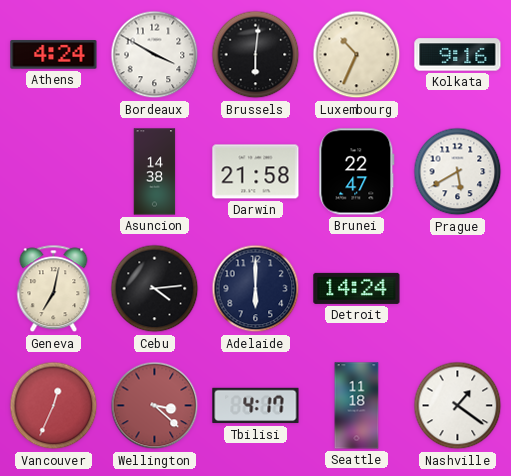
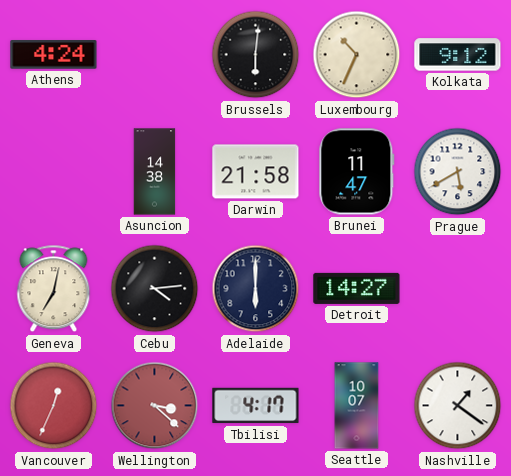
Bordeaux: 3:50 -> none
Kolkata: 9:16 -> 9:12
Brunei: 22:47 -> 11:47
Detroit: 14:24 -> 14:27
Seattle: 11:18 -> 10:07
